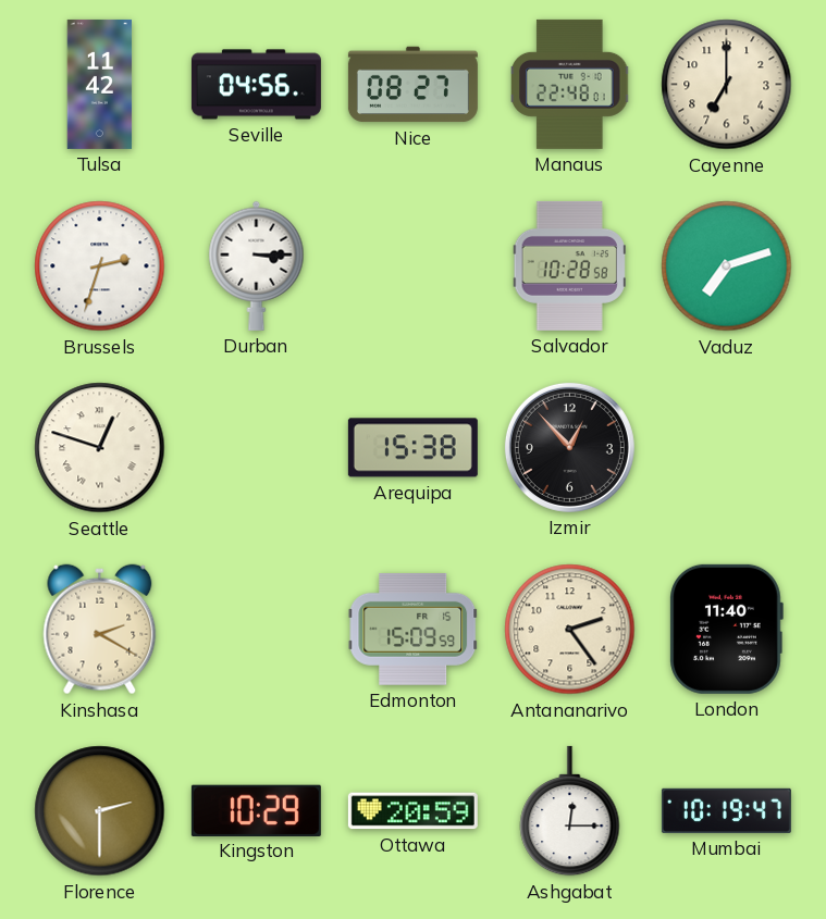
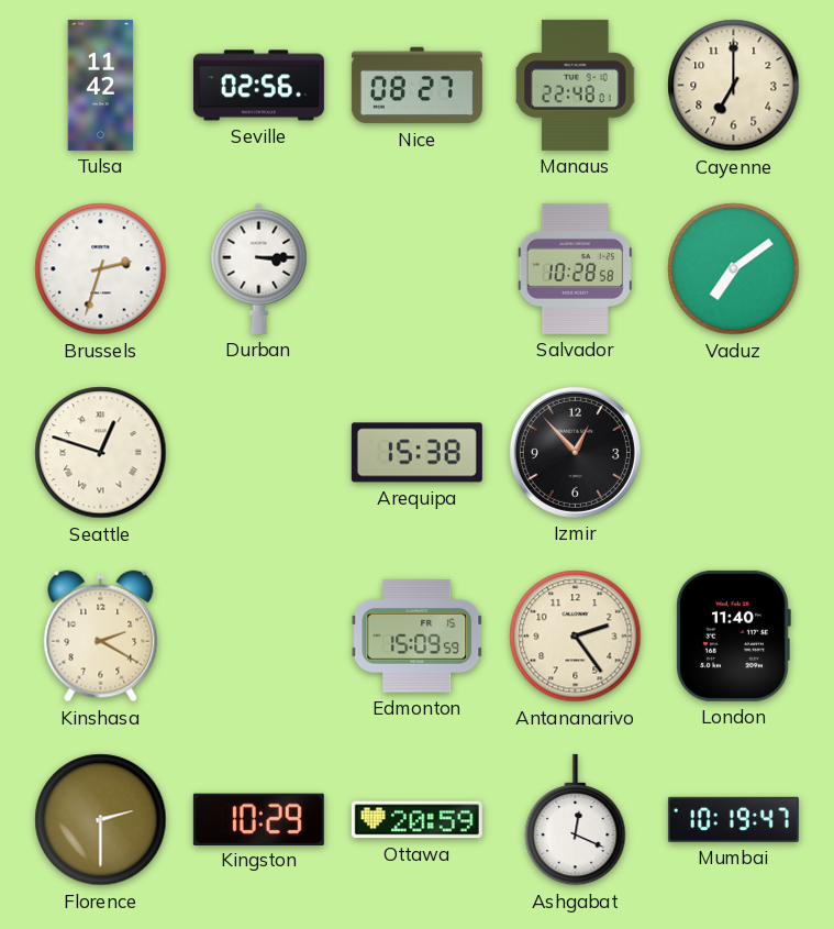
Seville: 04:56 -> 02:56
Vaduz: 7:12 -> 7:09
Ashgabat: 12:15 -> 12:19
